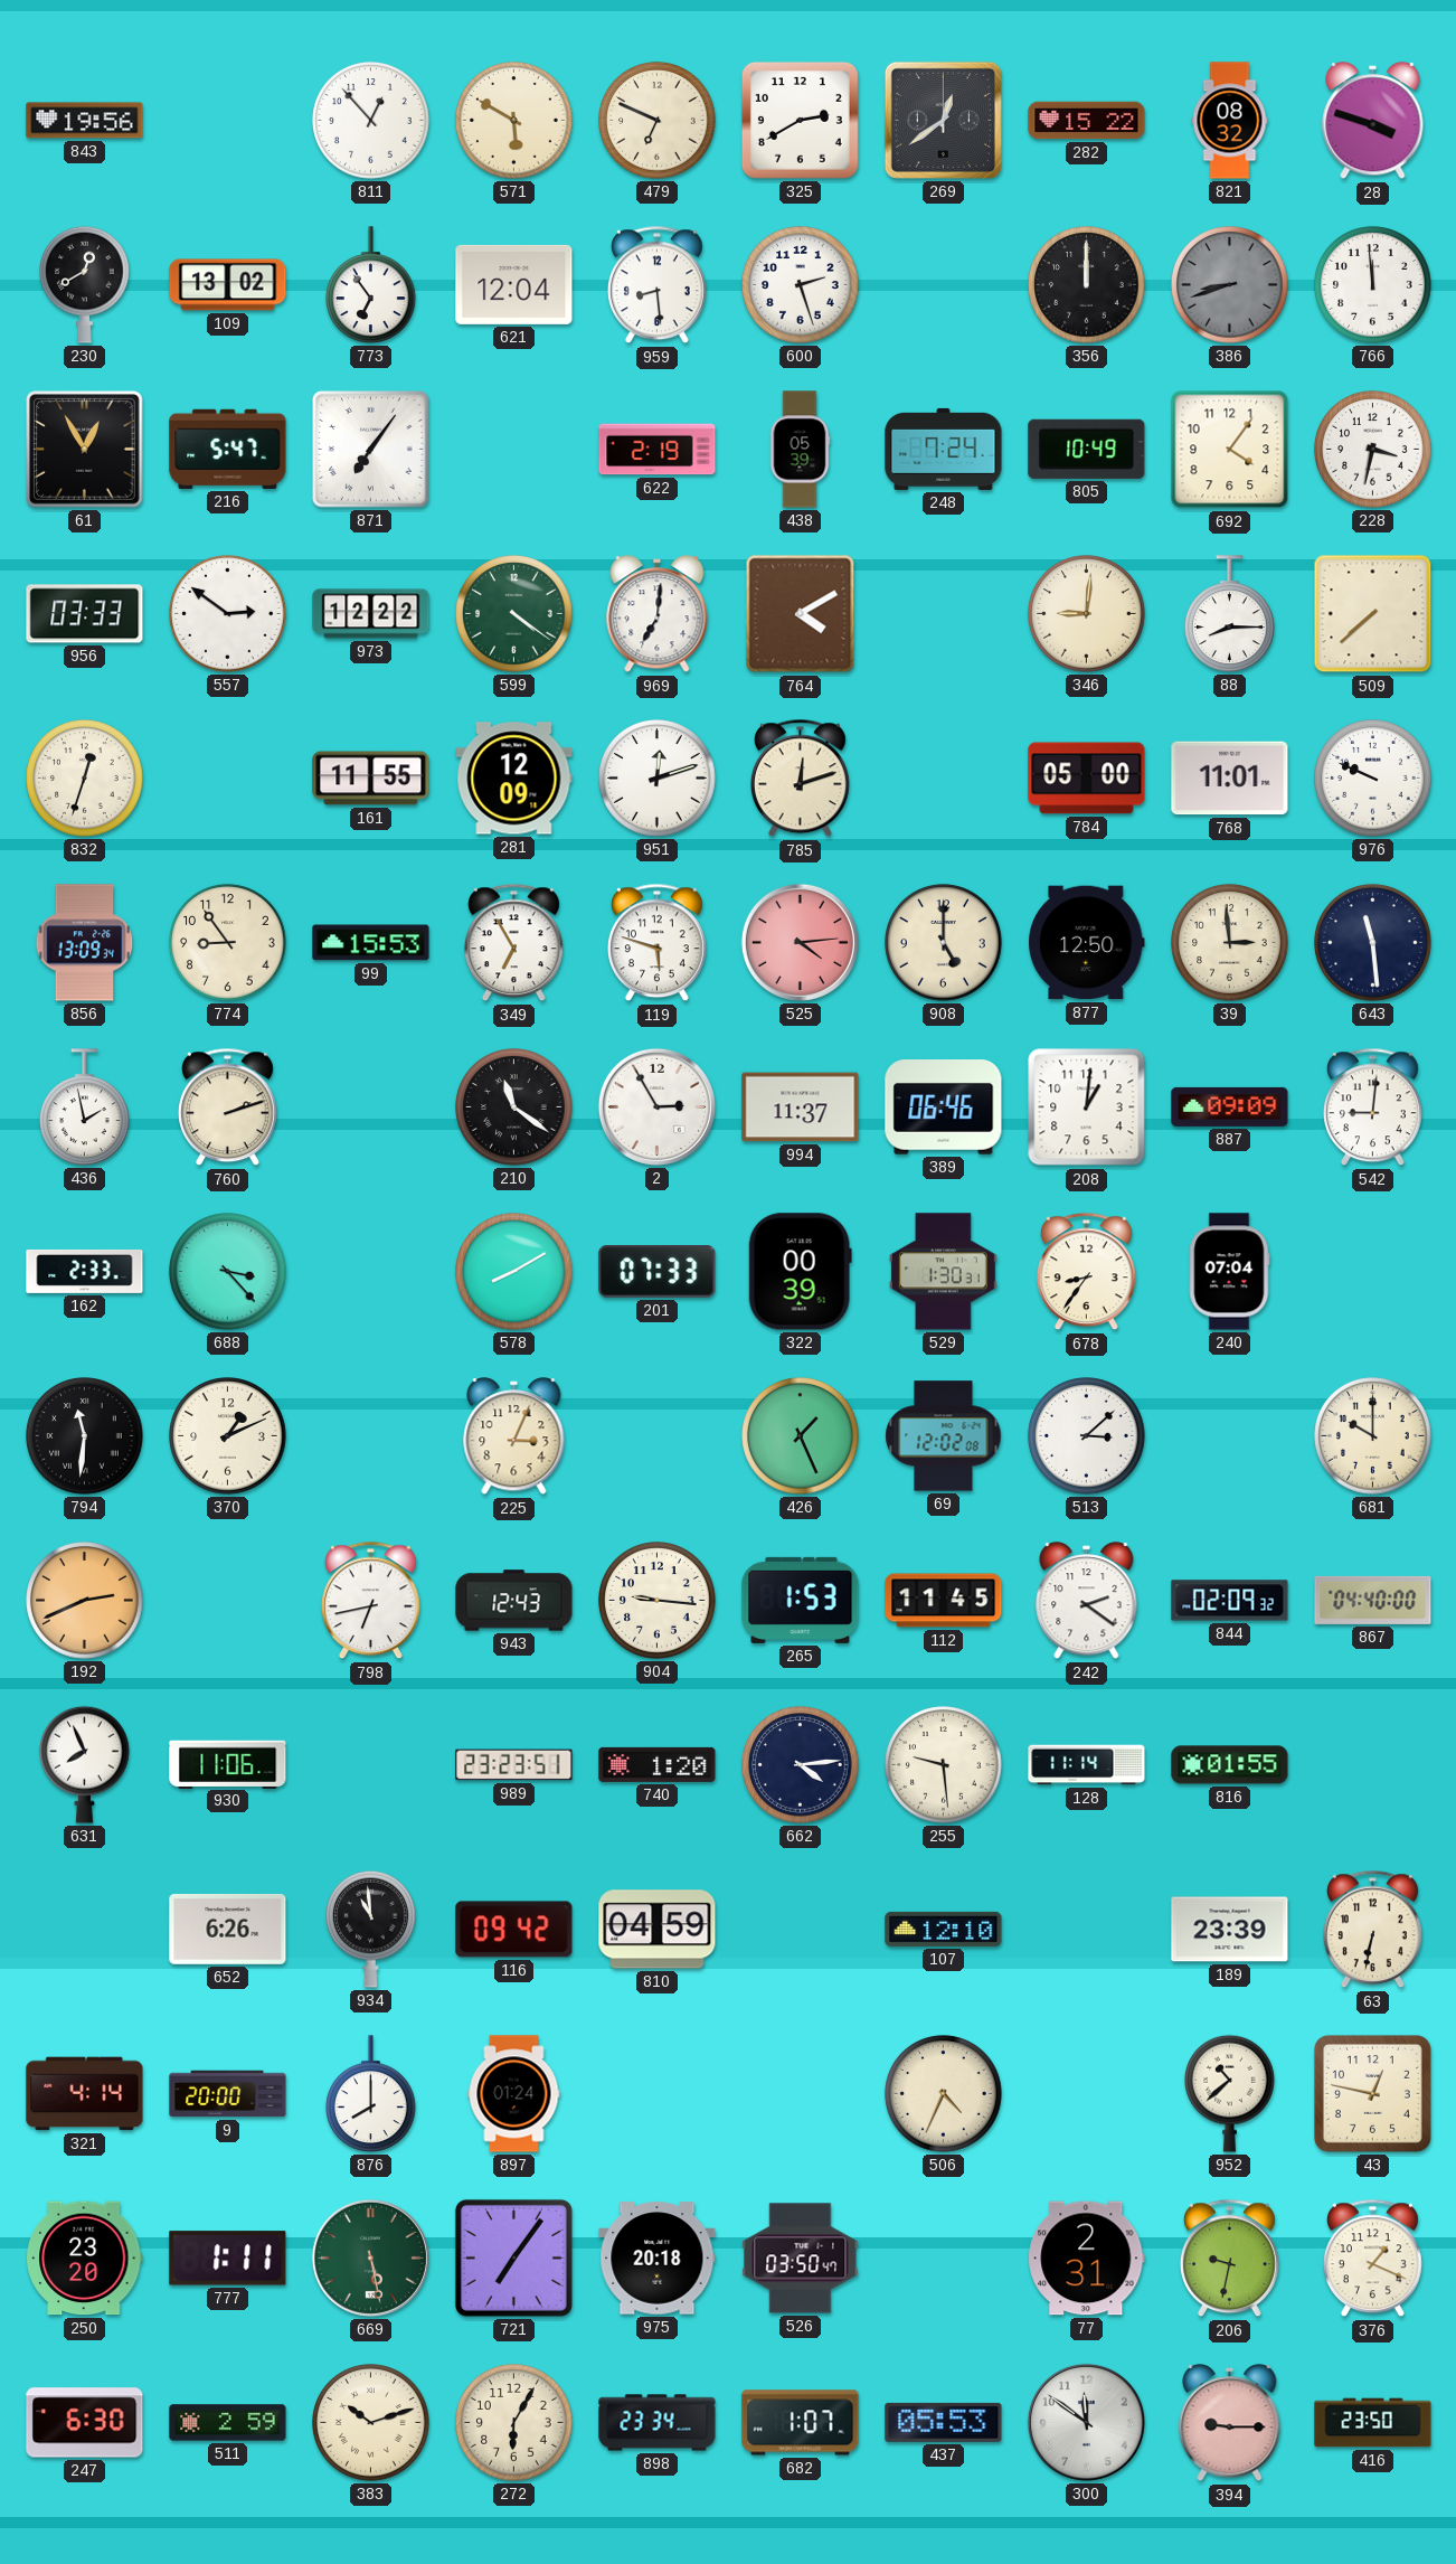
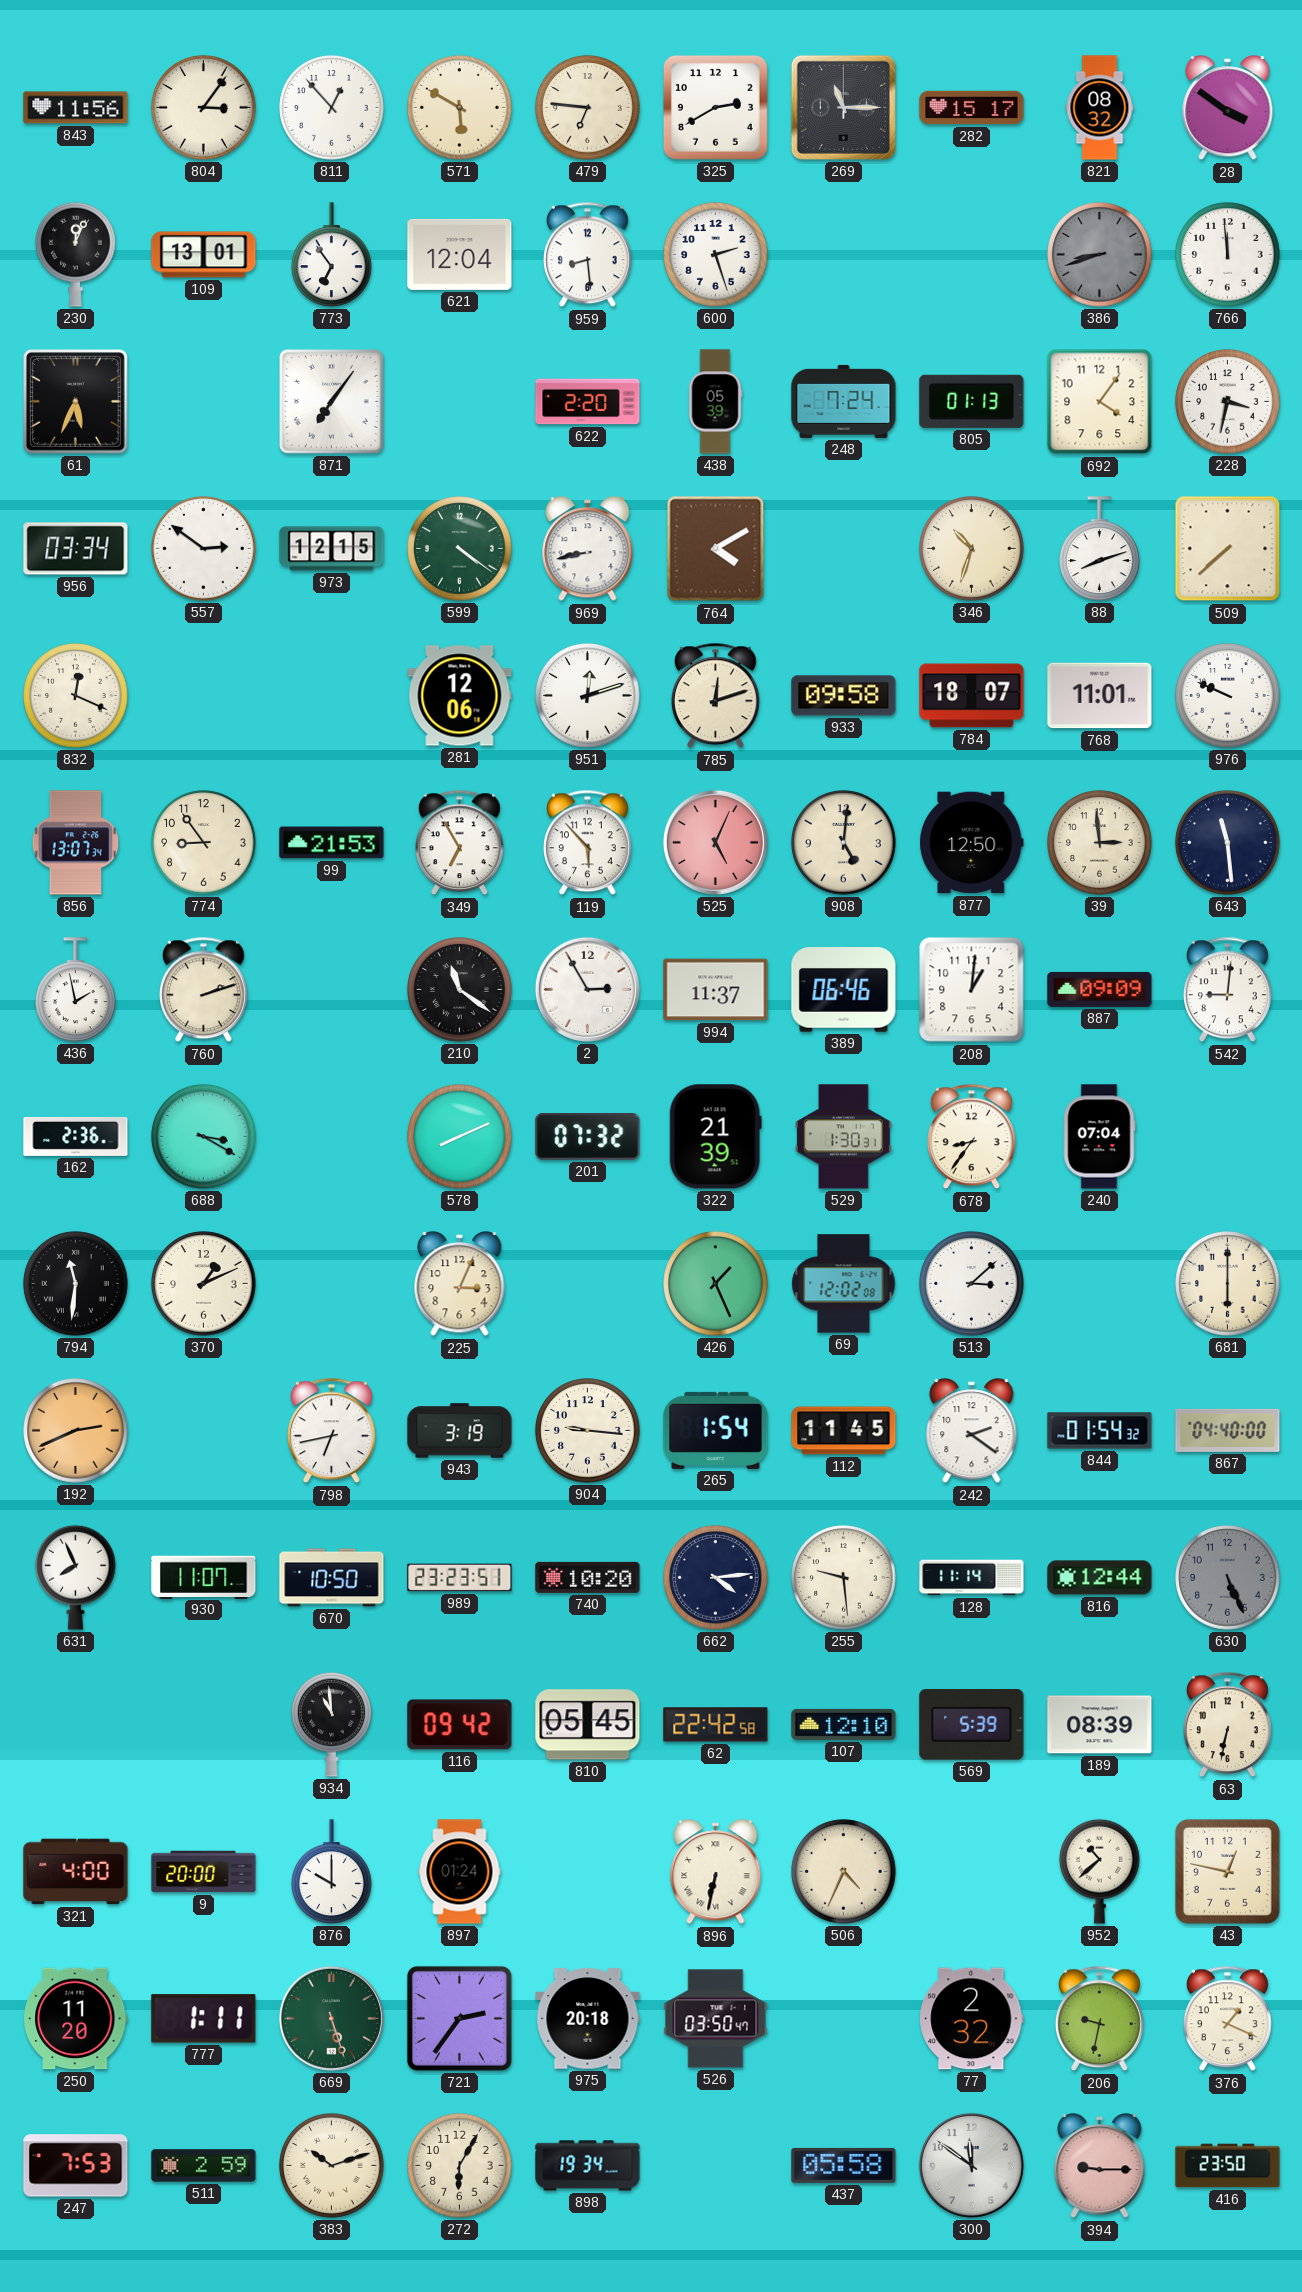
843: 19:56 -> 11:56
804: none -> 3:06
479: 6:49 -> 6:46
269: 12:39 -> 11:15
282: 15:22 -> 15:17
28: 3:48 -> 3:51
230: 12:40 -> 12:04
109: 13:02 -> 13:01
356: 12:00 -> none
61: 12:55 -> 5:34
216: 5:47 -> none
622: 2:19 -> 2:20
805: 10:49 -> 01:13
956: 03:33 -> 03:34
973: 12:22 -> 12:15
969: 7:01 -> 8:43
346: 9:01 -> 10:33
88: 8:15 -> 8:12
832: 12:33 -> 12:19
161: 11:55 -> none
281: 12:09 -> 12:06
933: none -> 09:58
784: 05:00 -> 18:07
856: 13:09 -> 13:07
99: 15:53 -> 21:53
119: 5:48 -> 5:53
525: 4:14 -> 5:04
908: 5:00 -> 5:01
162: 2:33 -> 2:36
688: 3:23 -> 3:20
578: 8:10 -> 8:11
201: 07:33 -> 07:32
322: 00:39 -> 21:39
681: 10:00 -> 6:00
943: 12:43 -> 3:19
265: 1:53 -> 1:54
844: 02:09 -> 01:54
930: 11:06 -> 11:07
670: none -> 10:50
740: 1:20 -> 10:20
816: 01:55 -> 12:44
630: none -> 5:26
652: 6:26 -> none
810: 04:59 -> 05:45
62: none -> 22:42
569: none -> 5:39
189: 23:39 -> 08:39
321: 4:14 -> 4:00
876: 8:00 -> 10:00
896: none -> 6:32
250: 23:20 -> 11:20
669: 5:28 -> 5:27
721: 7:06 -> 2:36
77: 2:31 -> 2:32
247: 6:30 -> 7:53
898: 23:34 -> 19:34
682: 1:07 -> none
437: 05:53 -> 05:58
